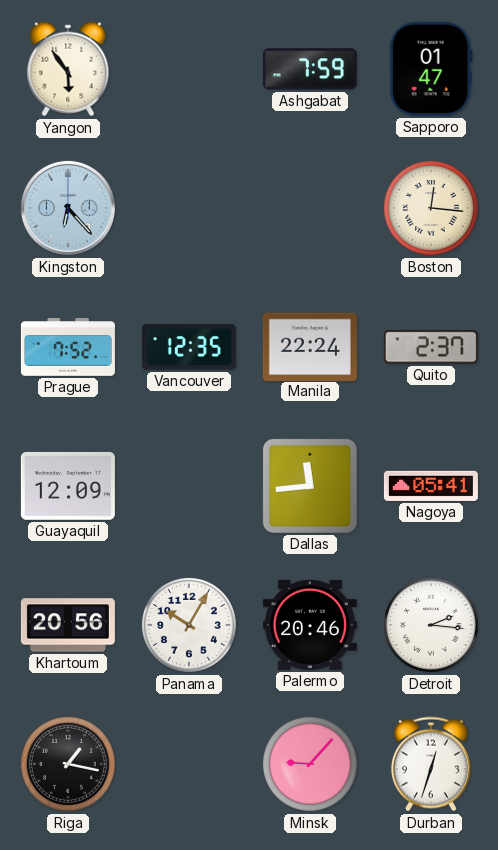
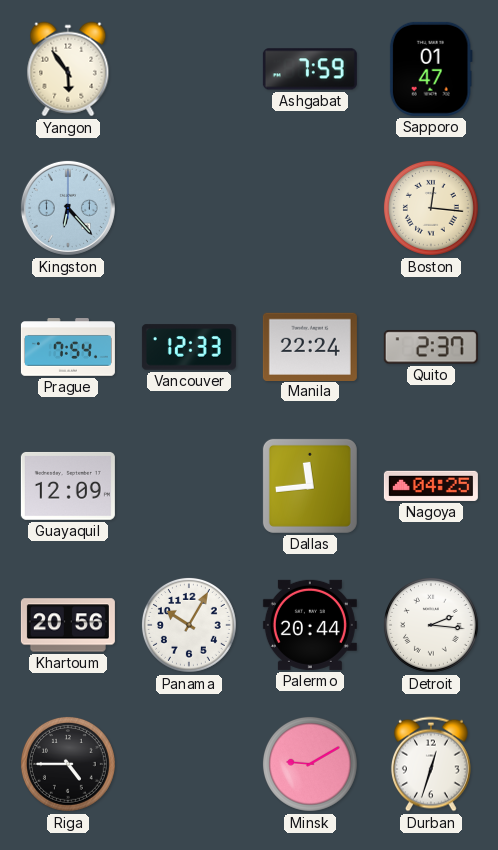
Prague: 7:52 -> 7:54
Vancouver: 12:35 -> 12:33
Nagoya: 05:41 -> 04:25
Palermo: 20:46 -> 20:44
Riga: 1:17 -> 4:45
Minsk: 9:07 -> 9:10
